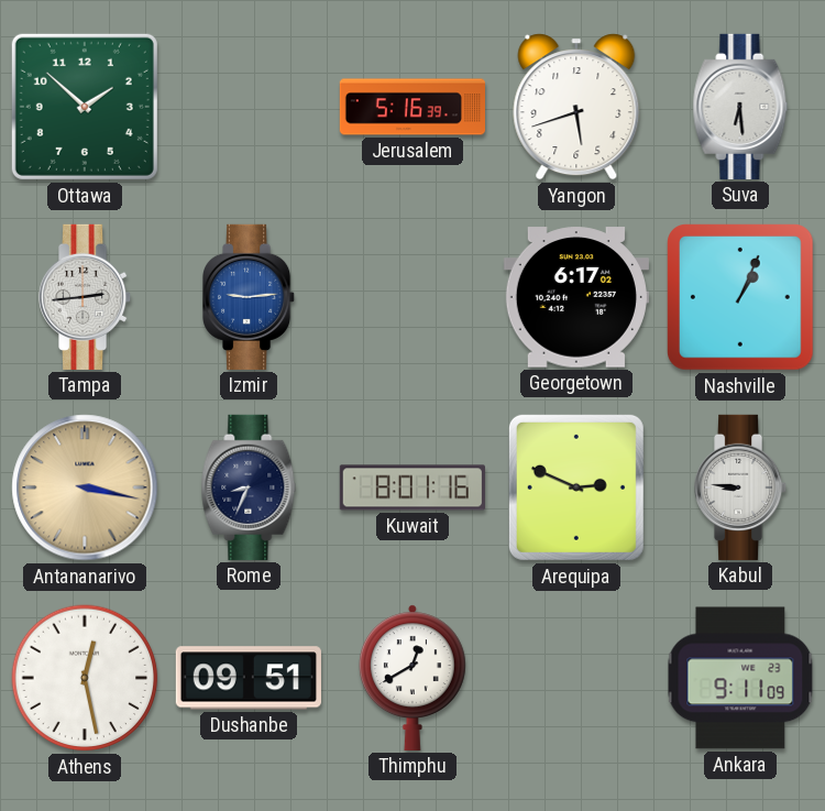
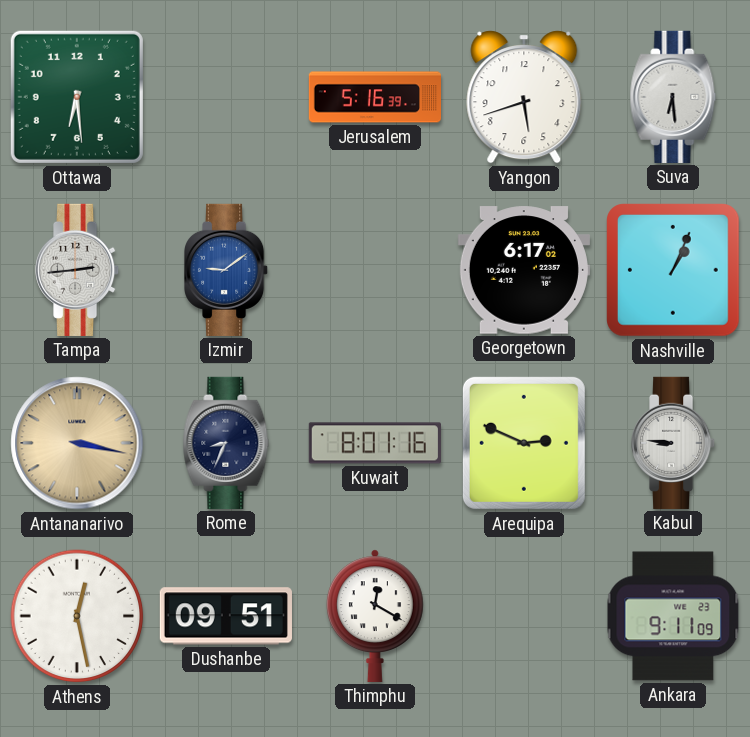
Ottawa: 1:52 -> 6:29
Izmir: 9:14 -> 9:09
Thimphu: 12:40 -> 12:20
